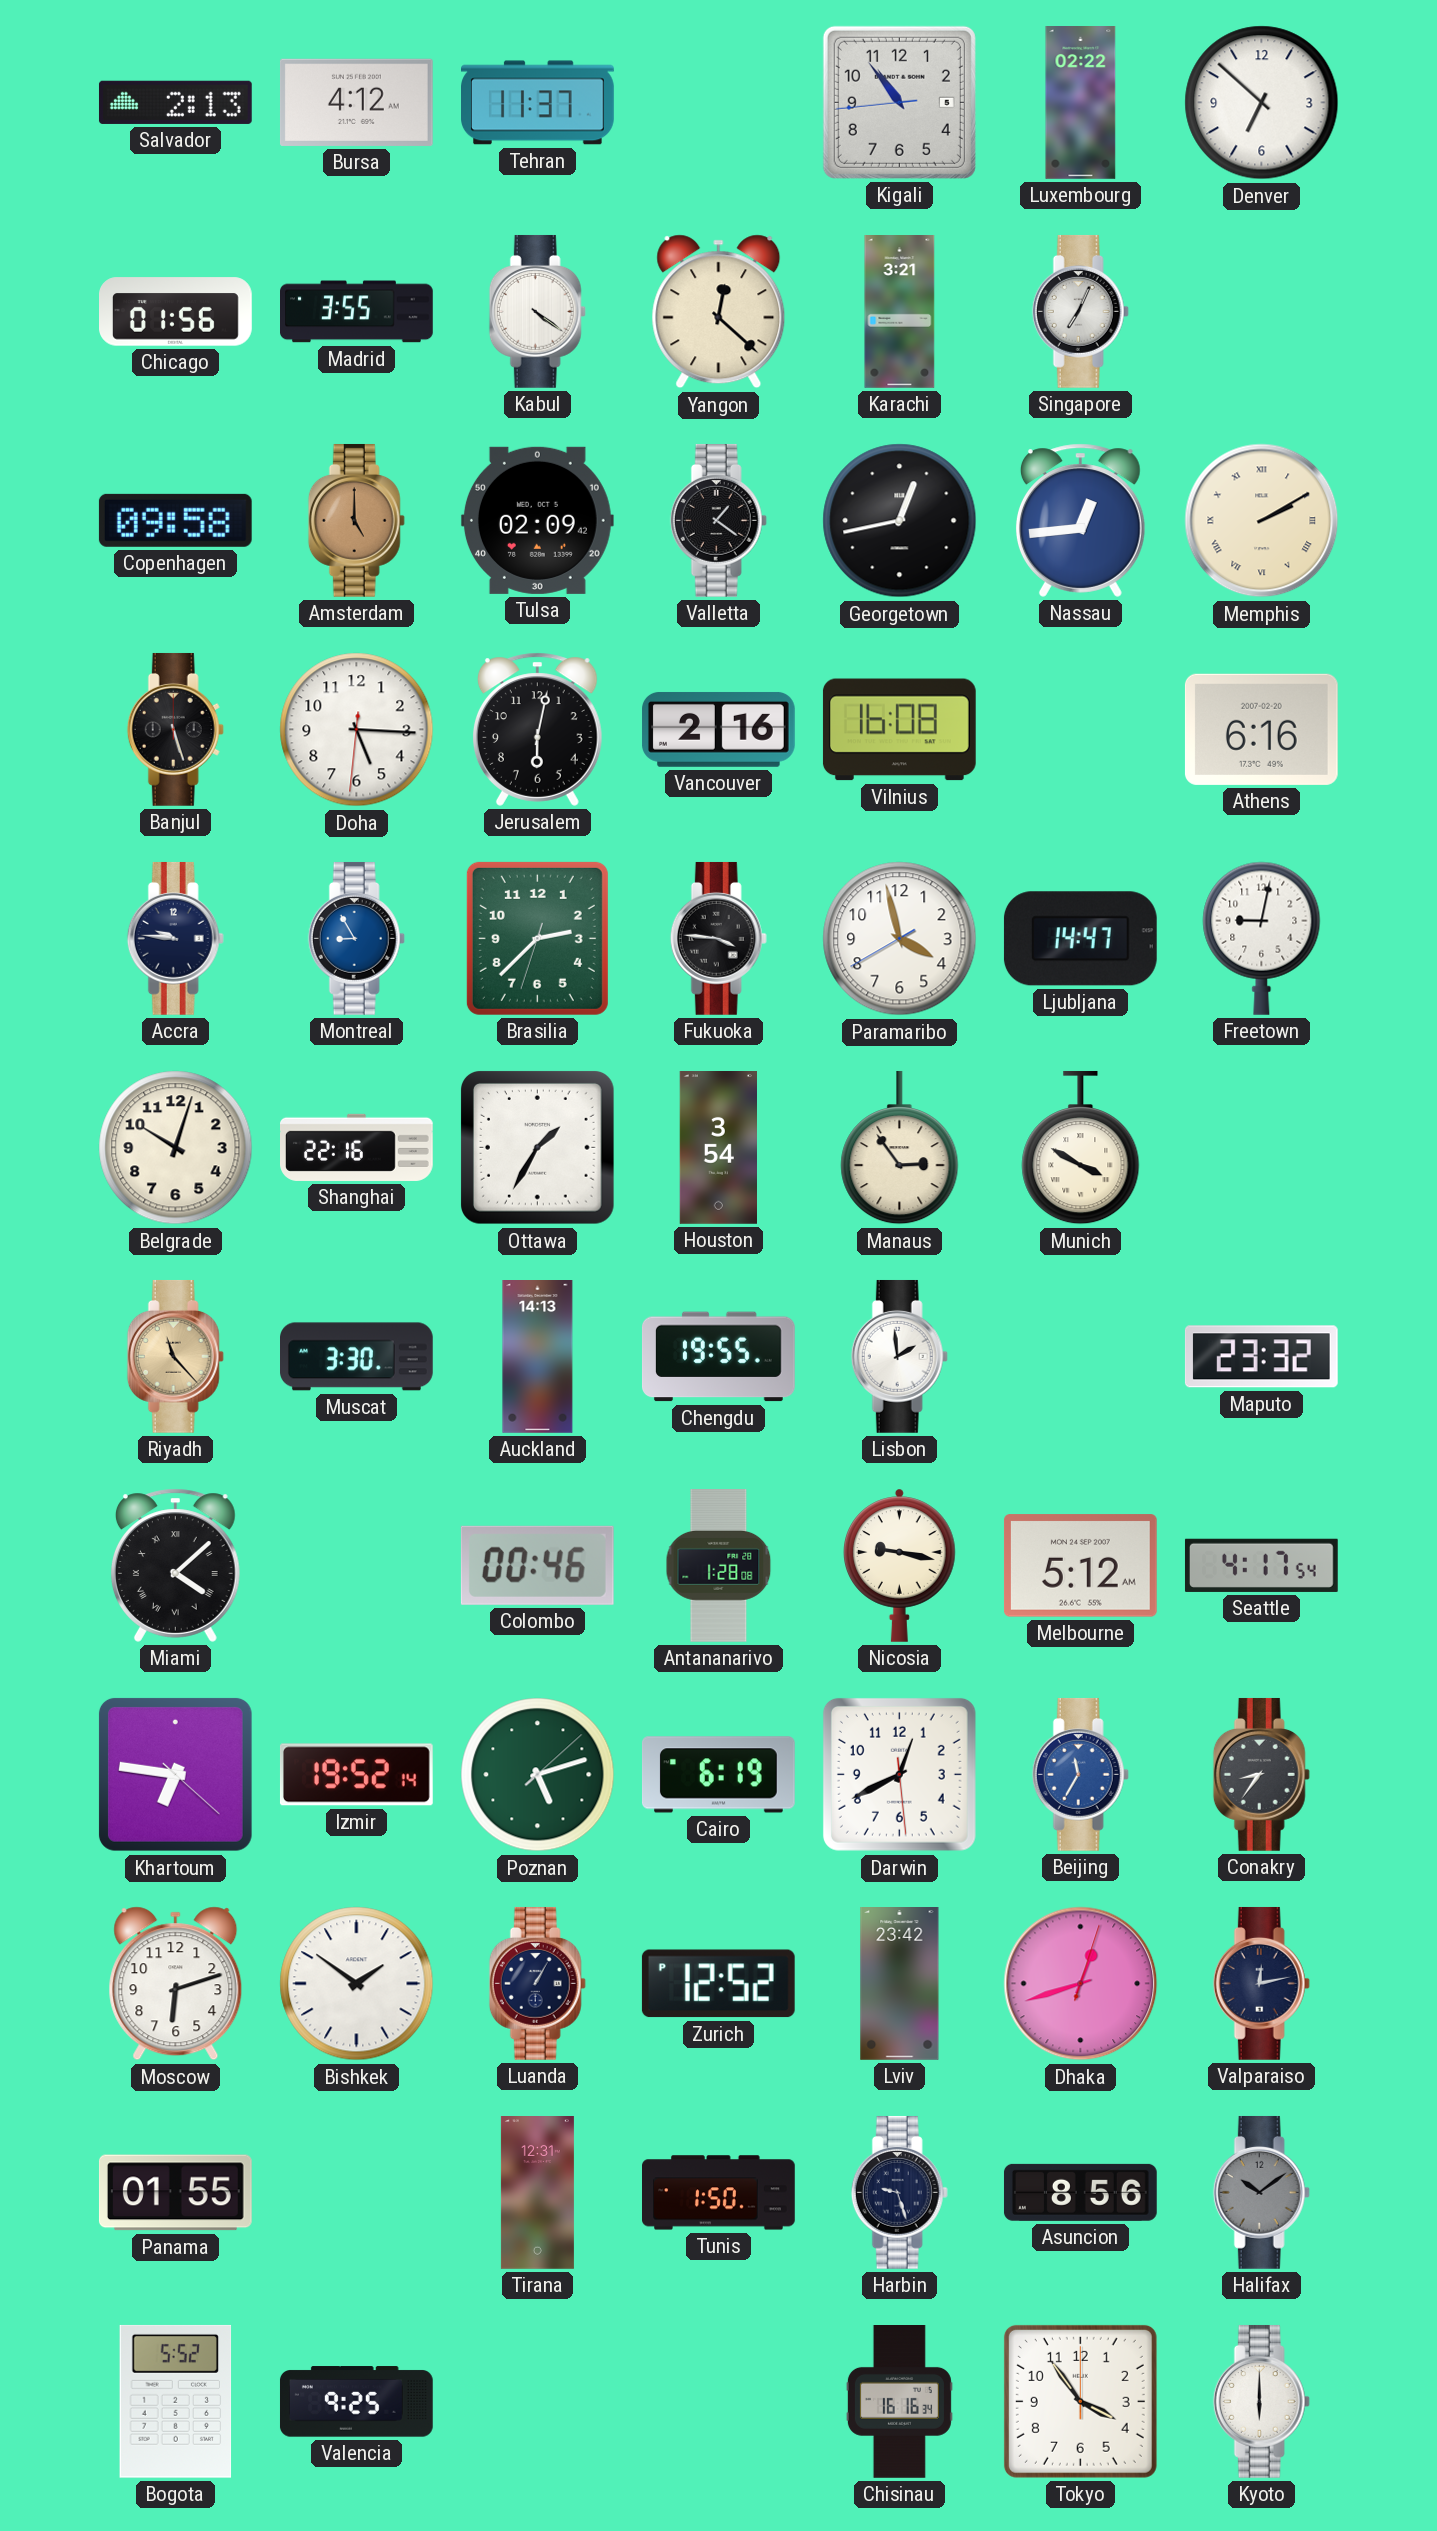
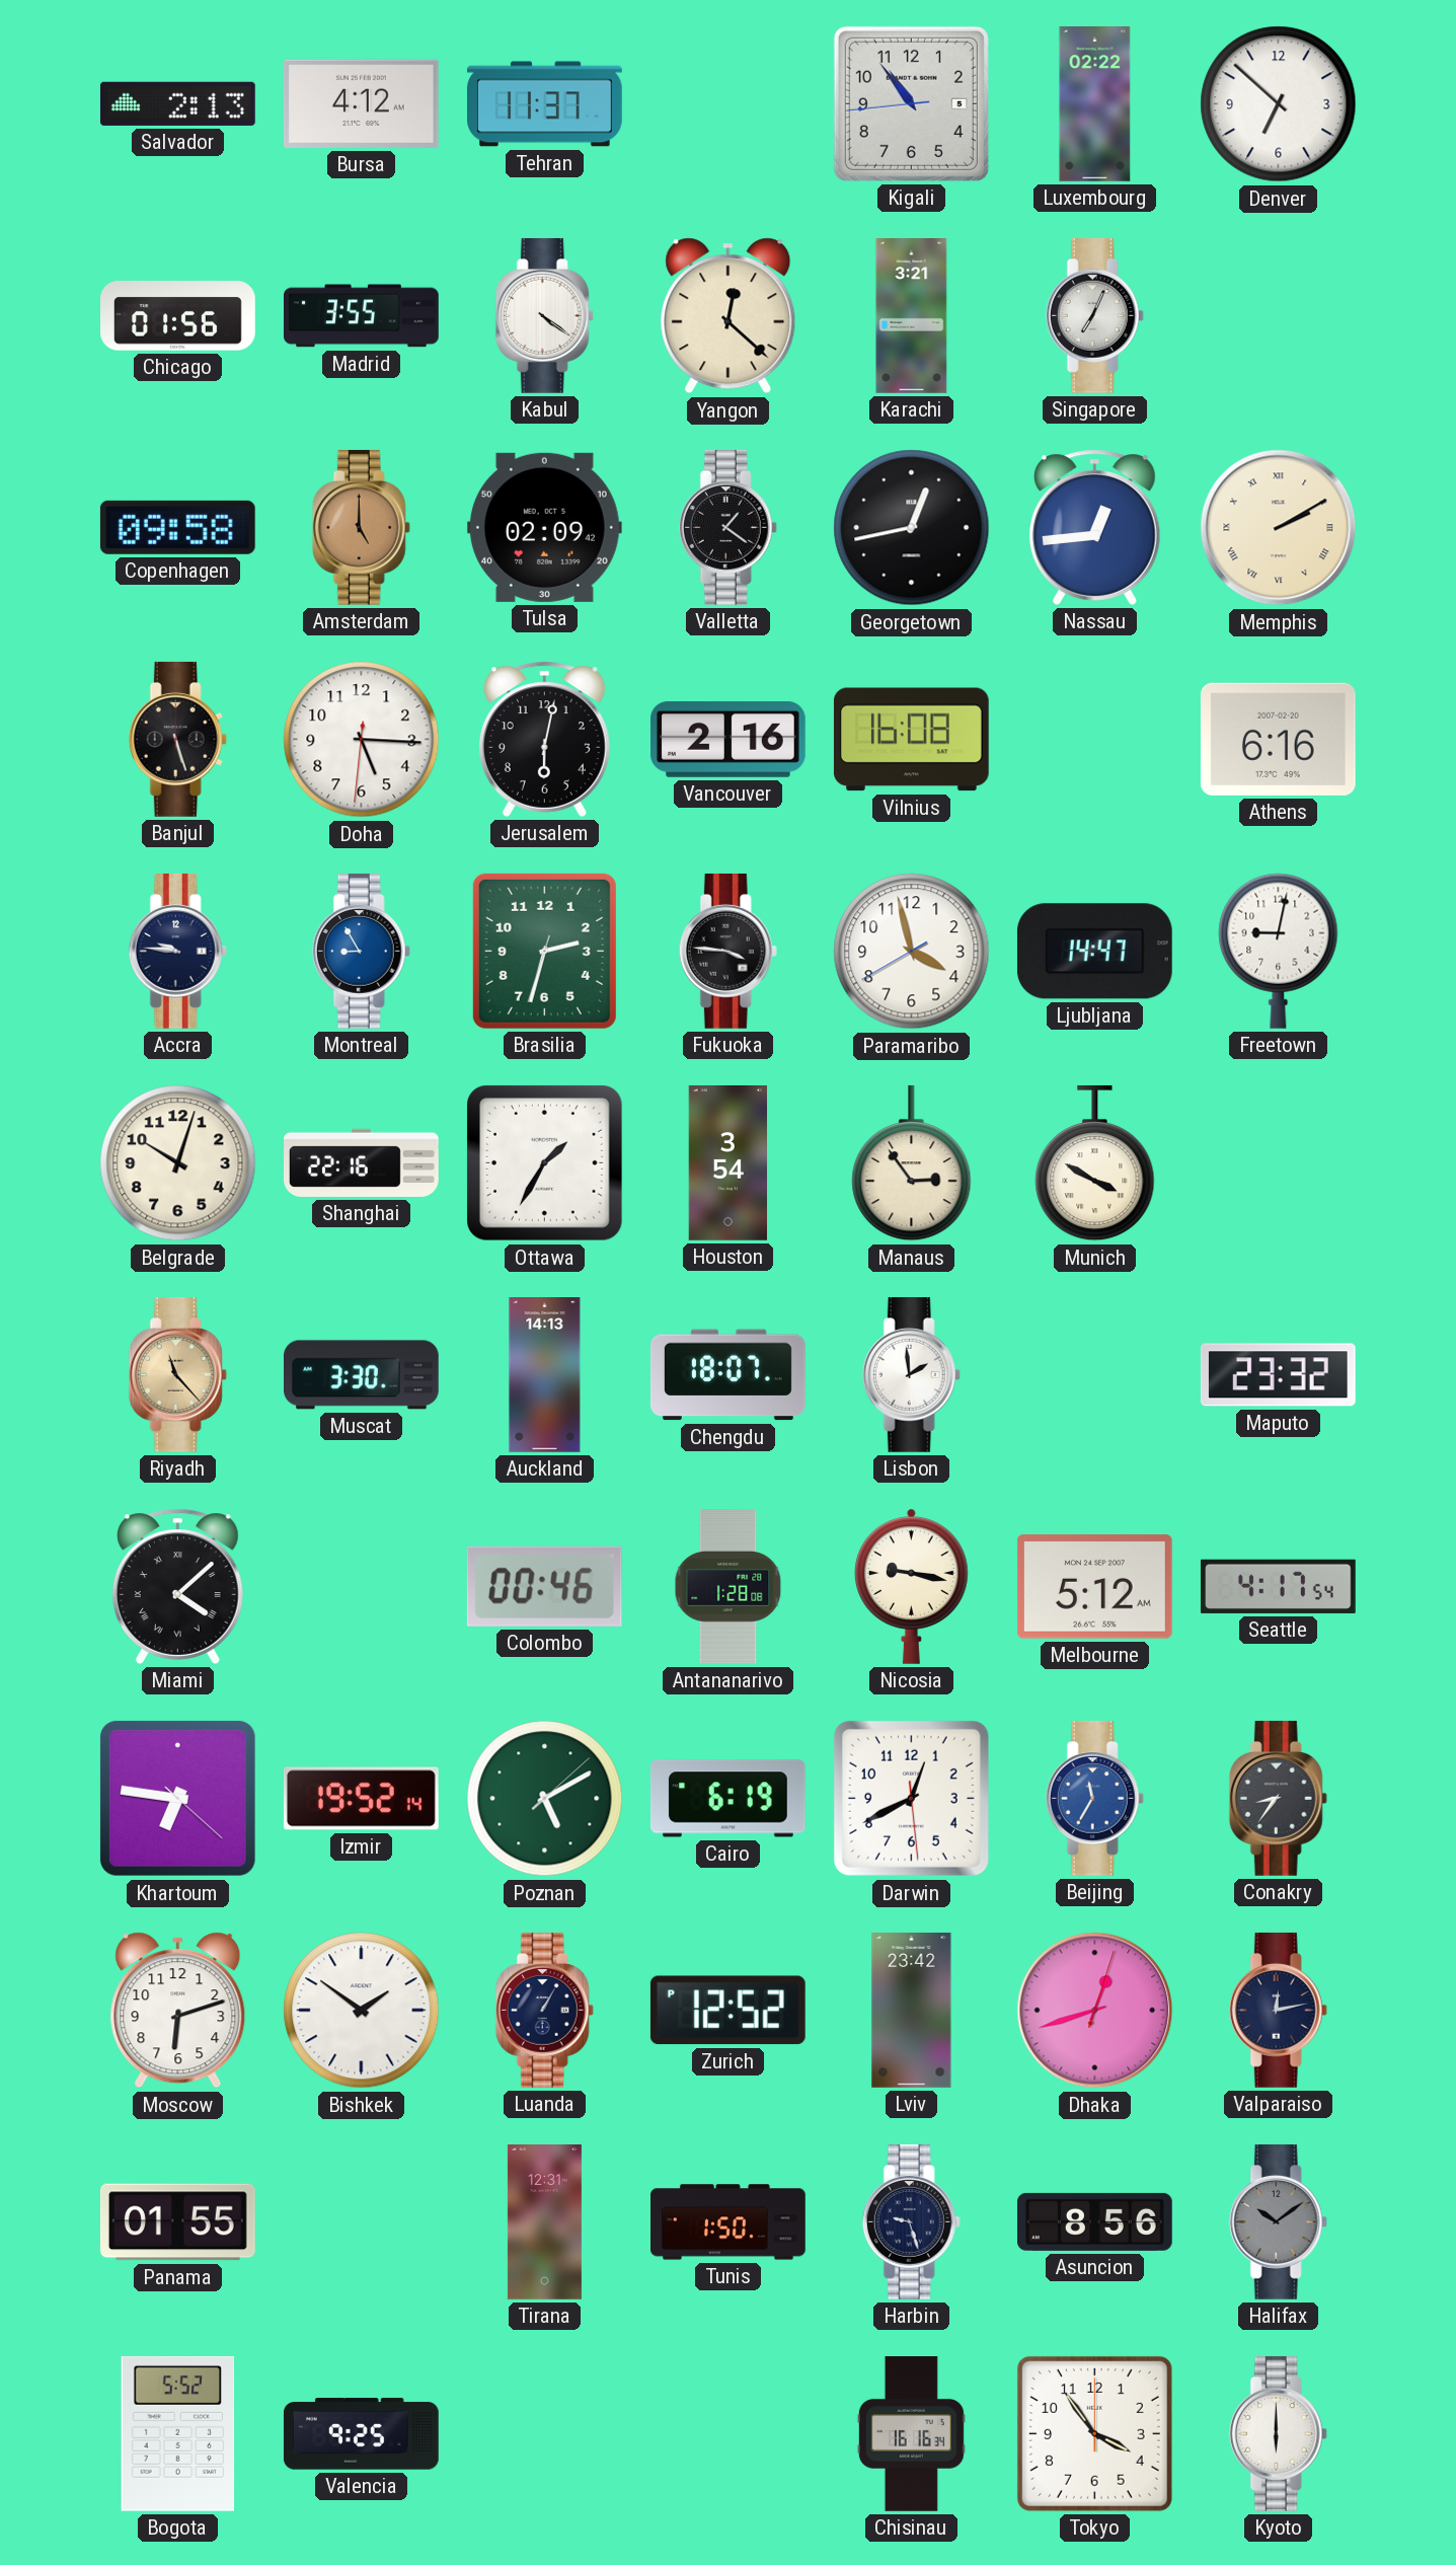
Brasilia: 2:37 -> 2:32
Chengdu: 19:55 -> 18:07
Poznan: 5:12 -> 5:10
